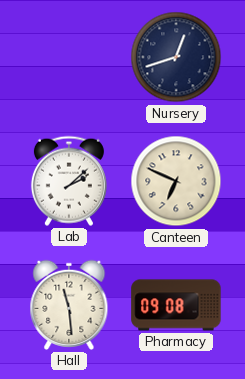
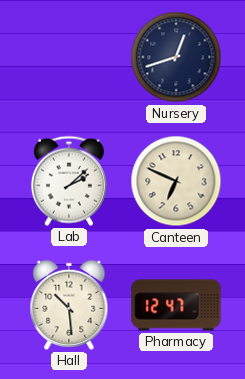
Hall: 11:29 -> 10:29
Pharmacy: 09:08 -> 12:47
